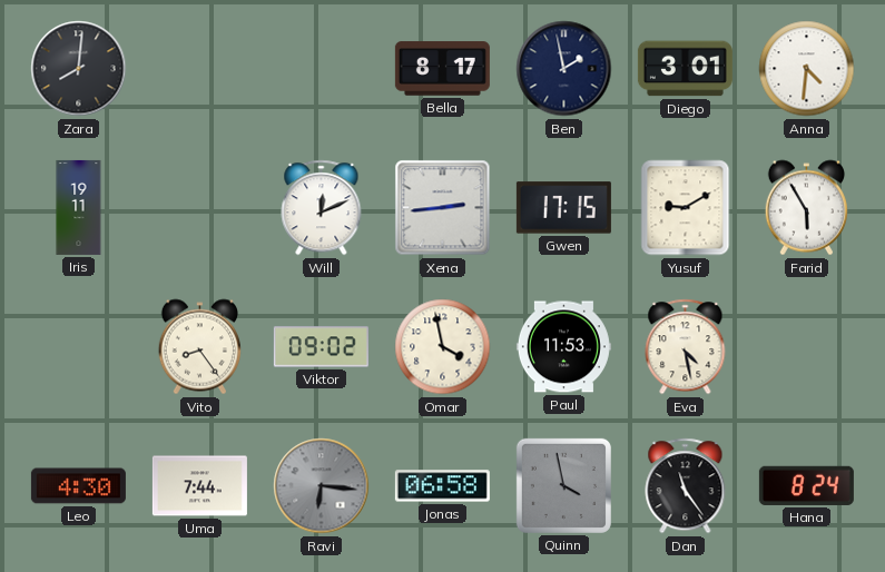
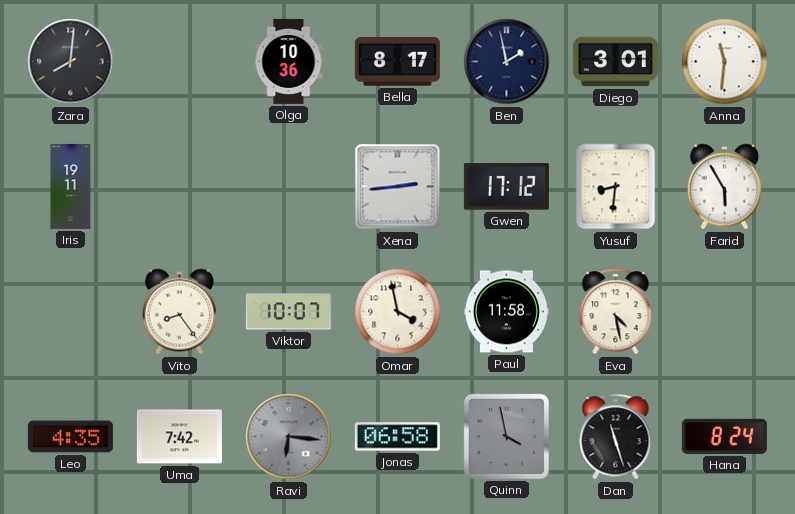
Olga: none -> 10:36
Anna: 4:31 -> 11:31
Will: 12:11 -> none
Gwen: 17:15 -> 17:12
Yusuf: 9:10 -> 8:31
Viktor: 09:02 -> 10:07
Paul: 11:53 -> 11:58
Leo: 4:30 -> 4:35
Uma: 7:44 -> 7:42
Dan: 11:24 -> 11:27
